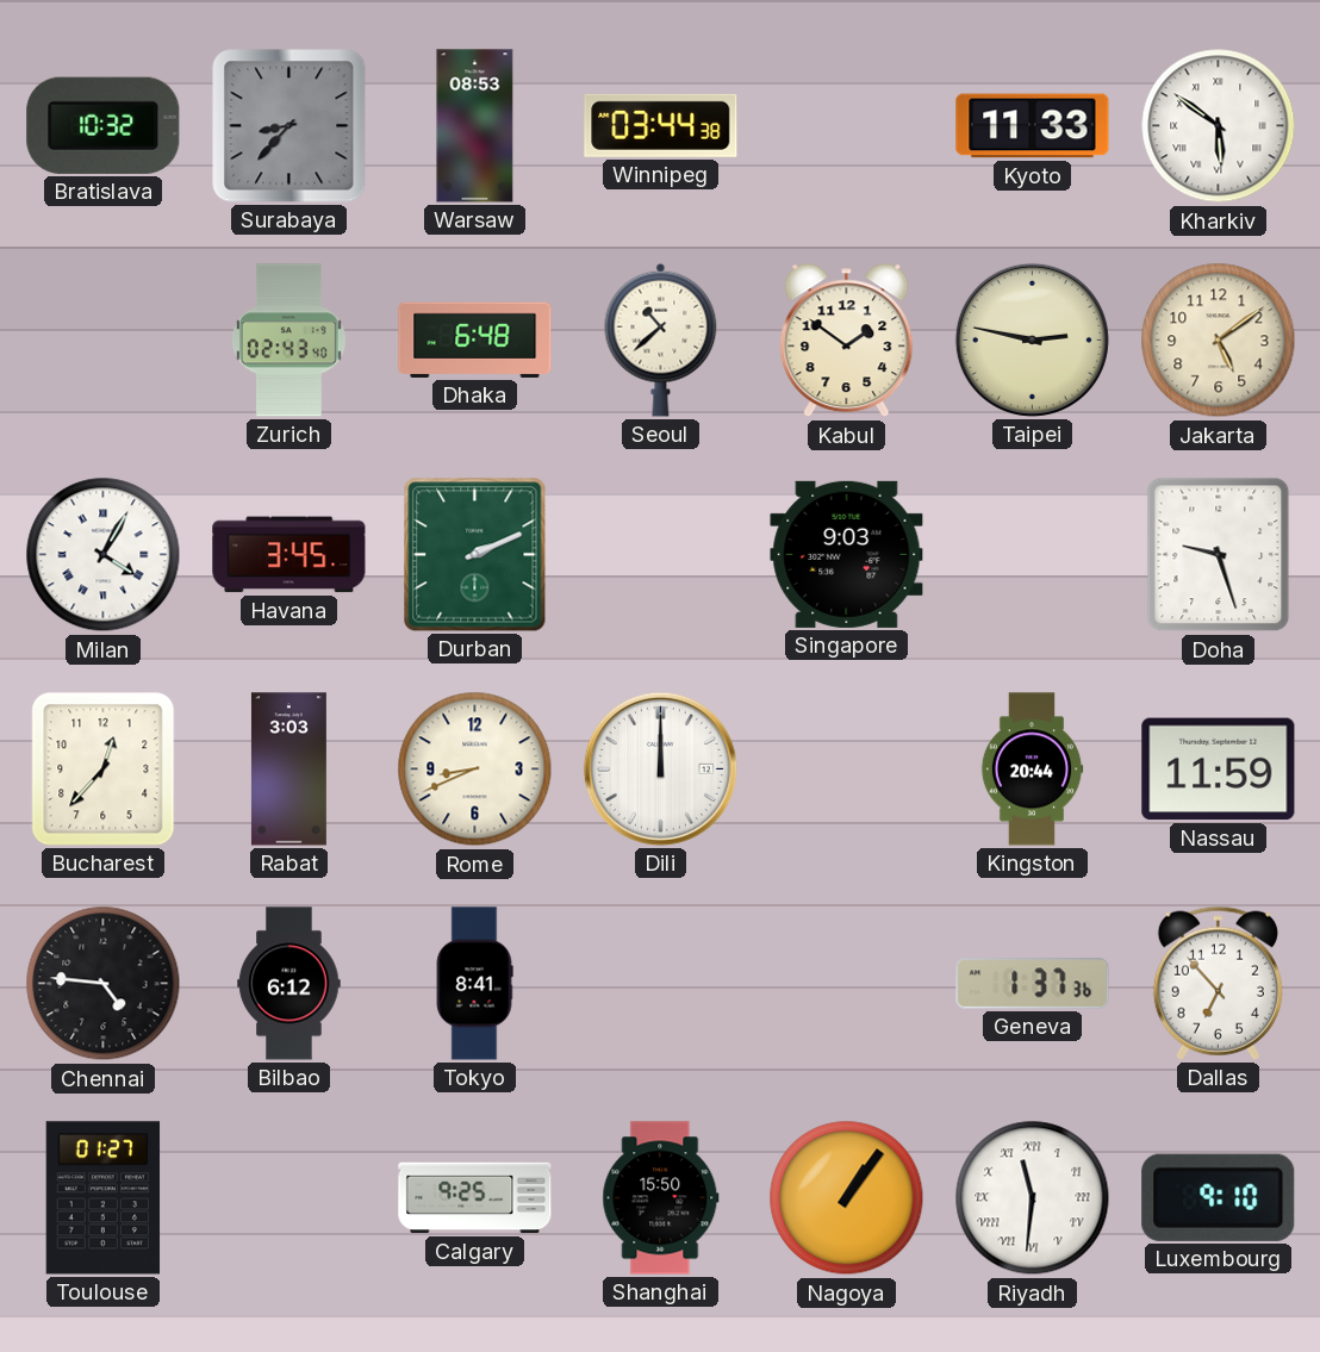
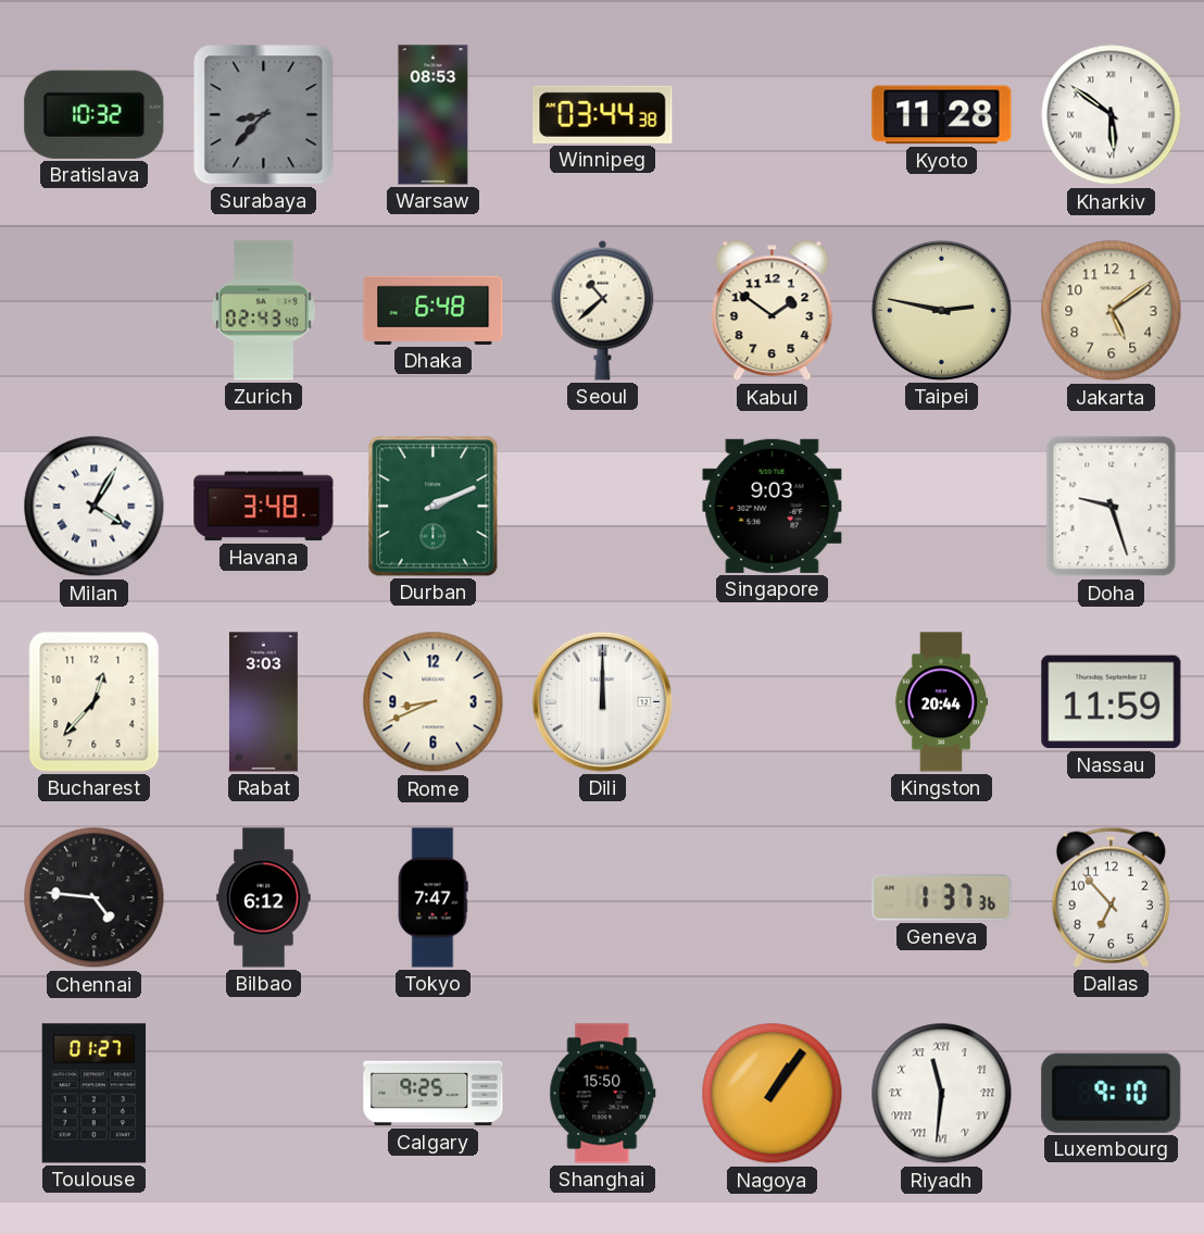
Kyoto: 11:33 -> 11:28
Havana: 3:45 -> 3:48
Tokyo: 8:41 -> 7:47
